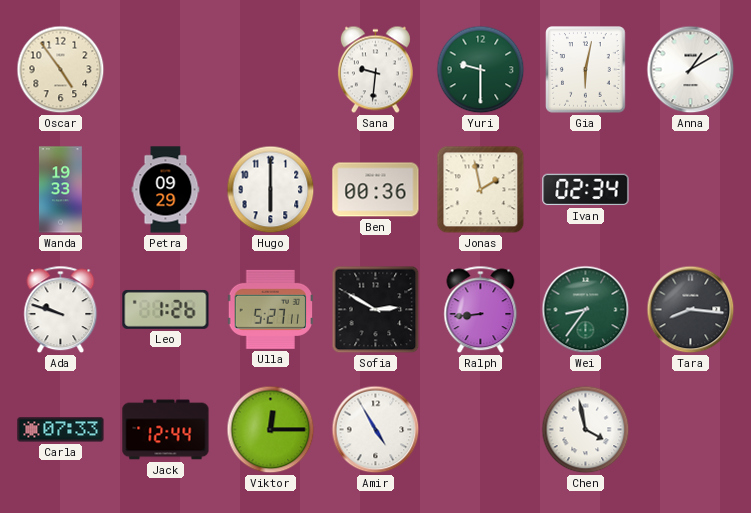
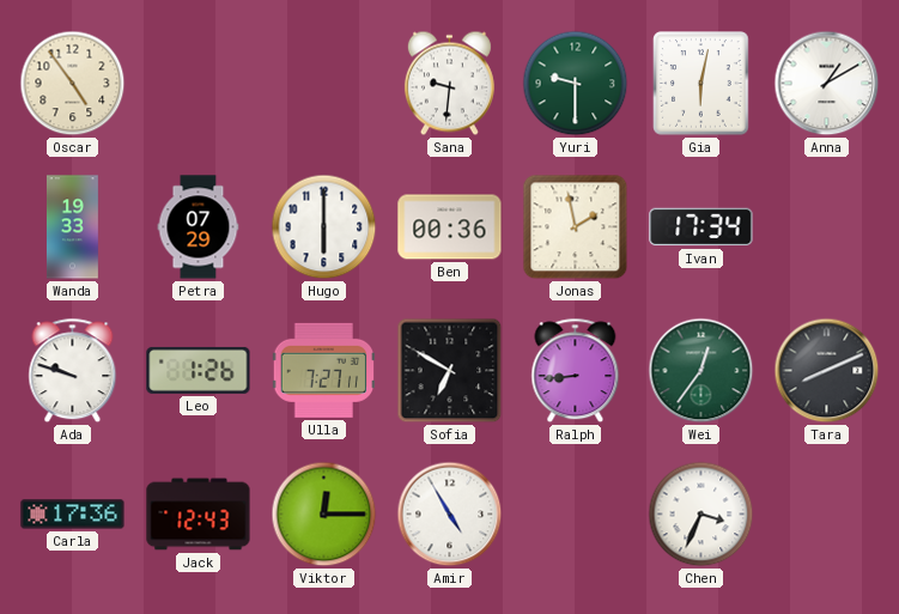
Petra: 09:29 -> 07:29
Ivan: 02:34 -> 17:34
Ulla: 5:27 -> 7:27
Sofia: 2:50 -> 6:50
Wei: 8:36 -> 12:36
Tara: 8:16 -> 8:11
Carla: 07:33 -> 17:36
Jack: 12:44 -> 12:43
Chen: 3:58 -> 3:34
